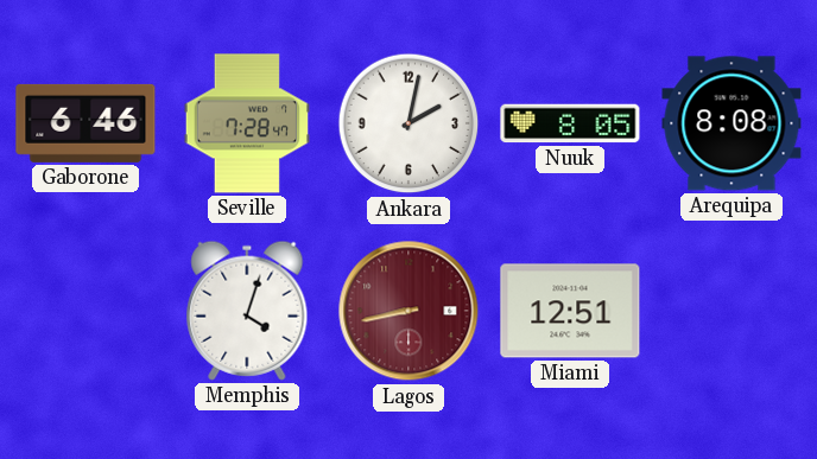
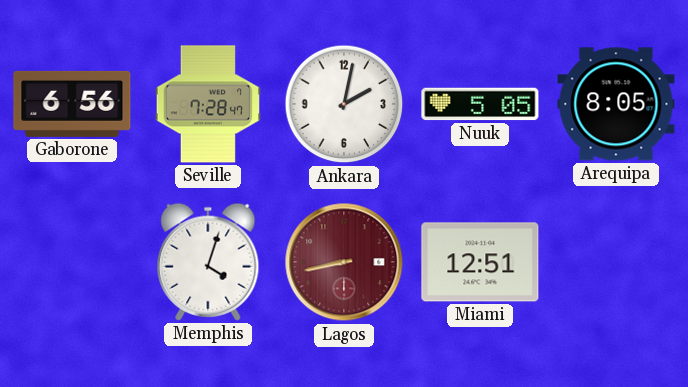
Gaborone: 6:46 -> 6:56
Nuuk: 8:05 -> 5:05
Arequipa: 8:08 -> 8:05
